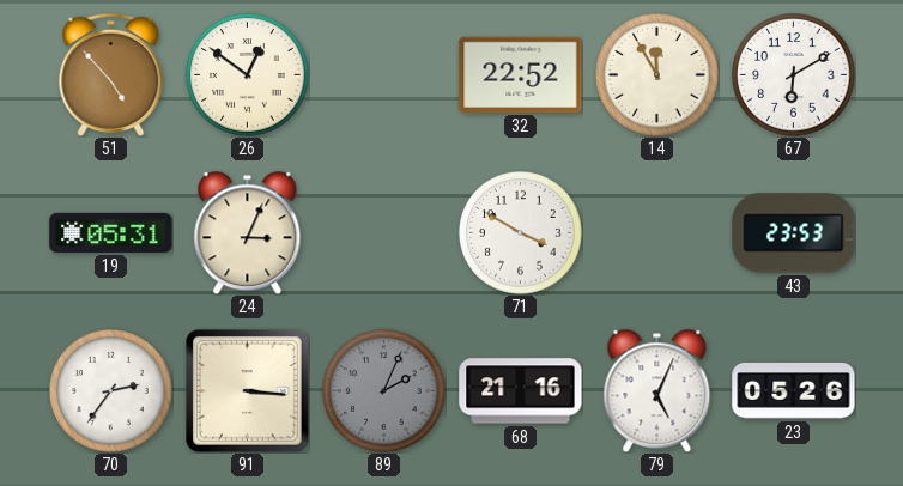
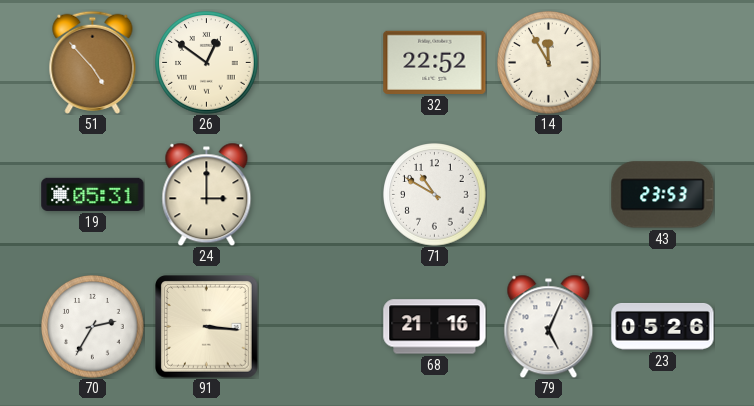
67: 6:10 -> none
24: 3:04 -> 3:00
71: 3:50 -> 10:50
70: 2:36 -> 2:35
89: 2:04 -> none
